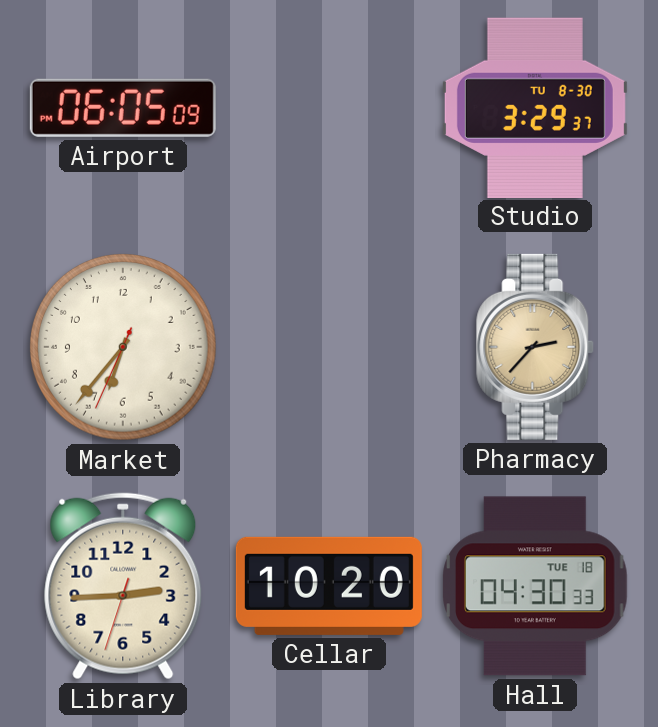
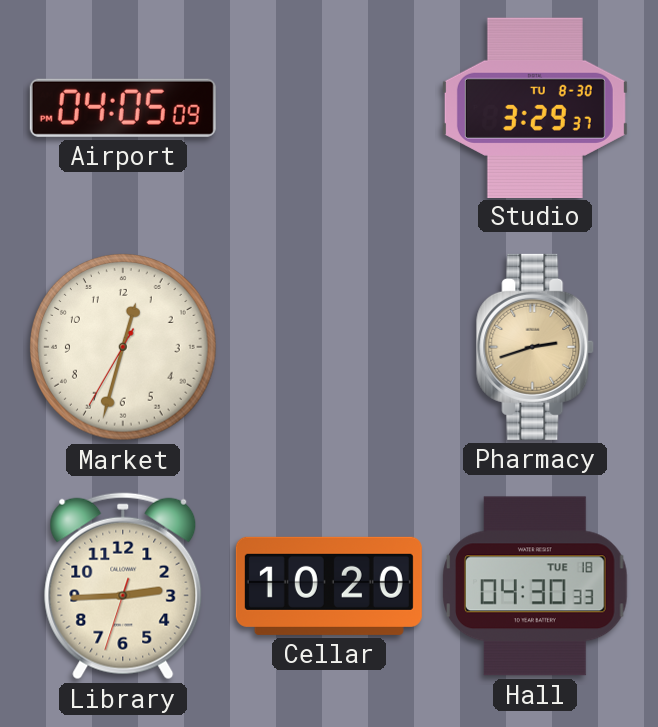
Airport: 06:05 -> 04:05
Market: 6:36 -> 12:32
Pharmacy: 2:37 -> 2:42
